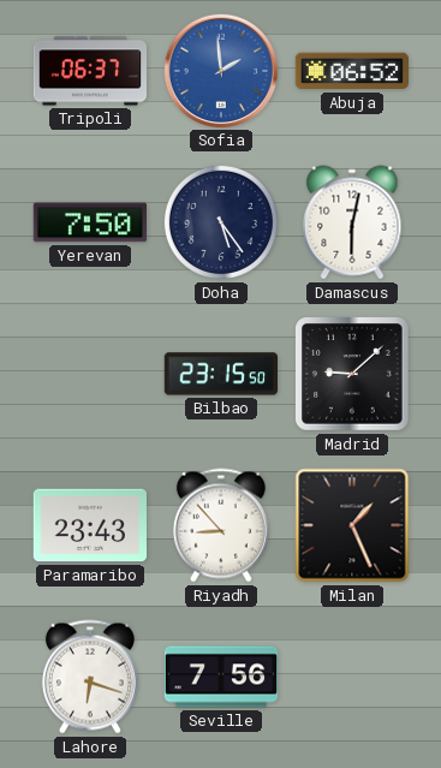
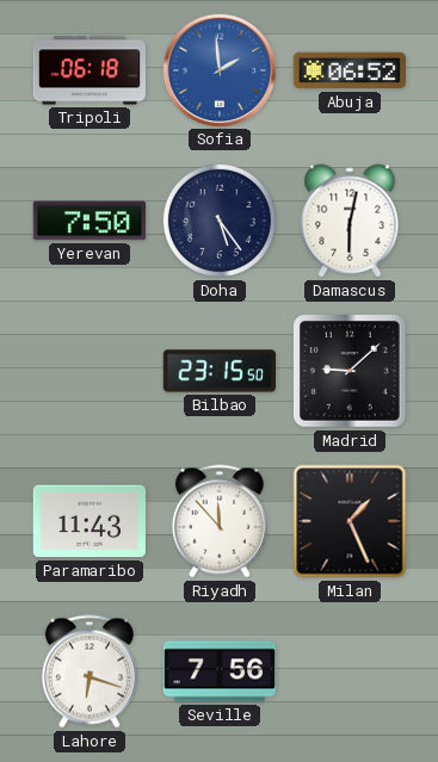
Tripoli: 06:37 -> 06:18
Paramaribo: 23:43 -> 11:43
Riyadh: 8:53 -> 11:53
